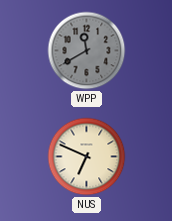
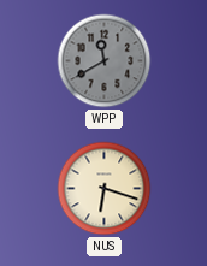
NUS: 6:49 -> 6:18
